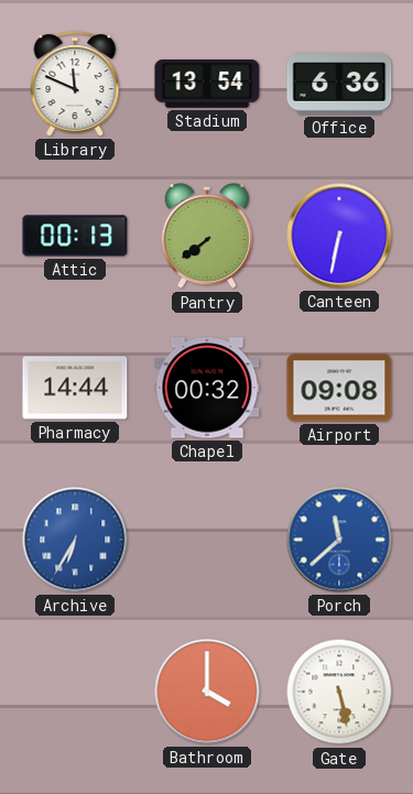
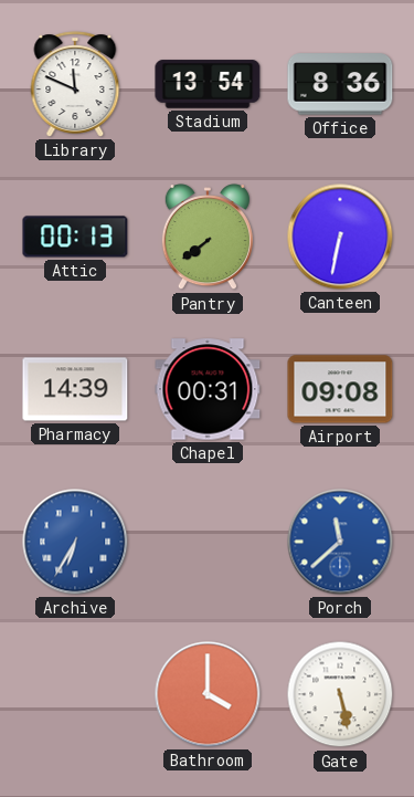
Office: 6:36 -> 8:36
Pharmacy: 14:44 -> 14:39
Chapel: 00:32 -> 00:31
